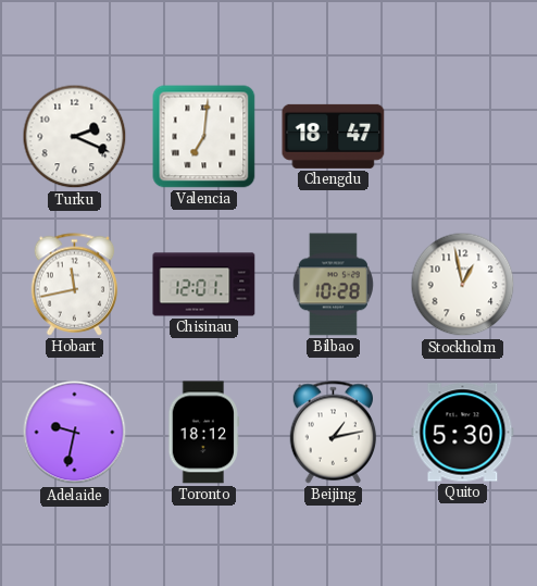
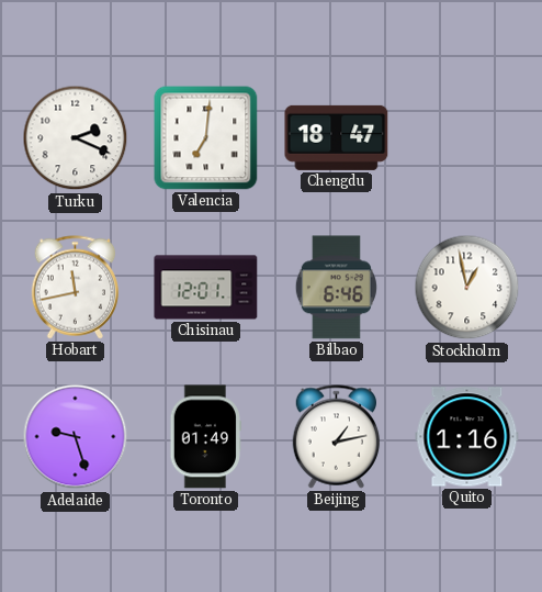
Bilbao: 10:28 -> 6:46
Adelaide: 9:32 -> 9:27
Toronto: 18:12 -> 01:49
Quito: 5:30 -> 1:16
